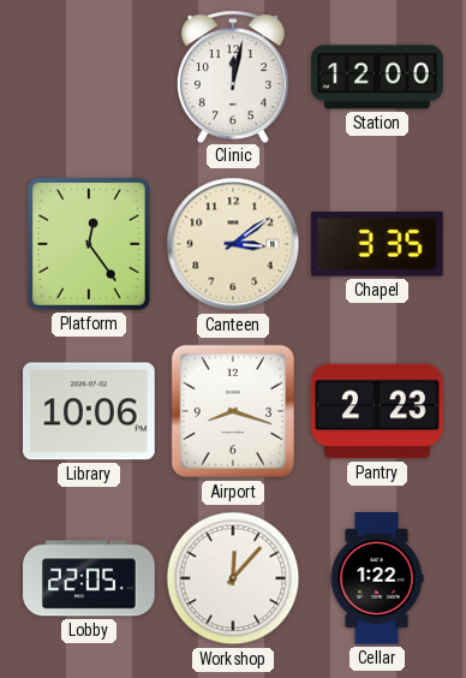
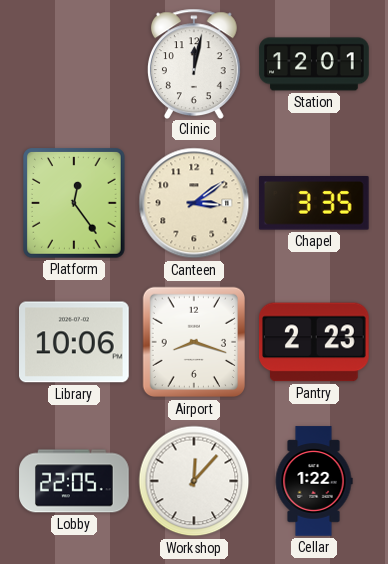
Station: 12:00 -> 12:01
